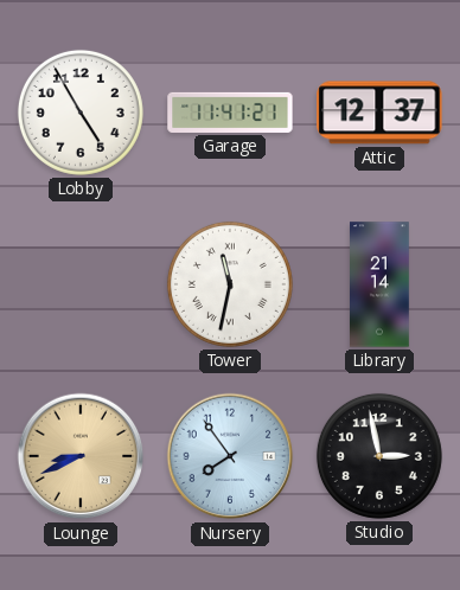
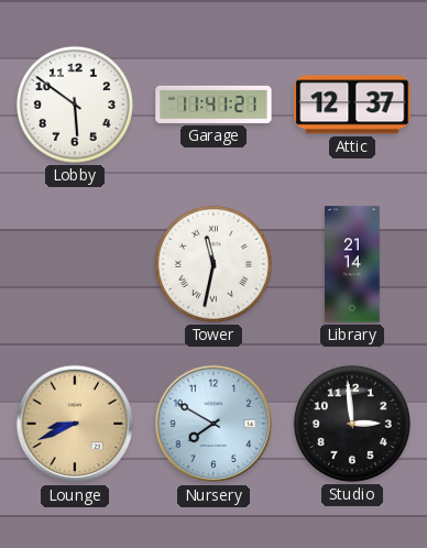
Lobby: 4:55 -> 5:51
Nursery: 7:54 -> 7:50
Studio: 2:58 -> 2:59
